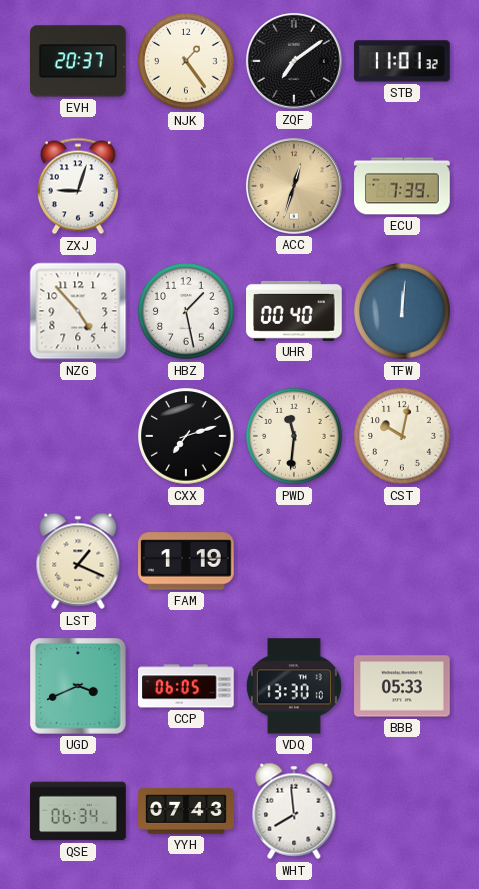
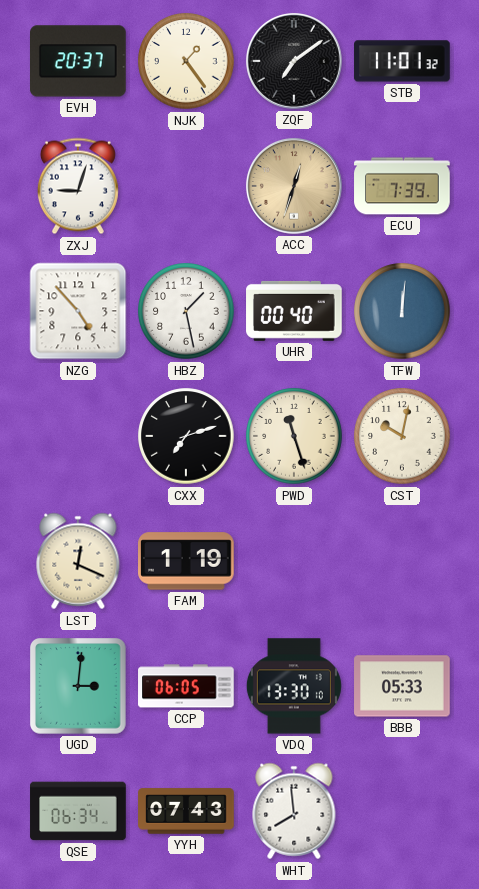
PWD: 11:31 -> 11:27
LST: 1:19 -> 12:19
UGD: 3:41 -> 3:01
